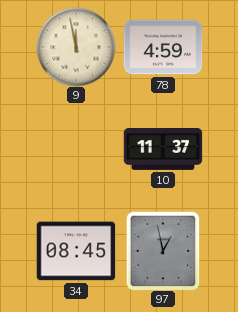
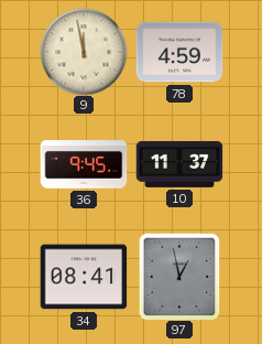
36: none -> 9:45
34: 08:45 -> 08:41
